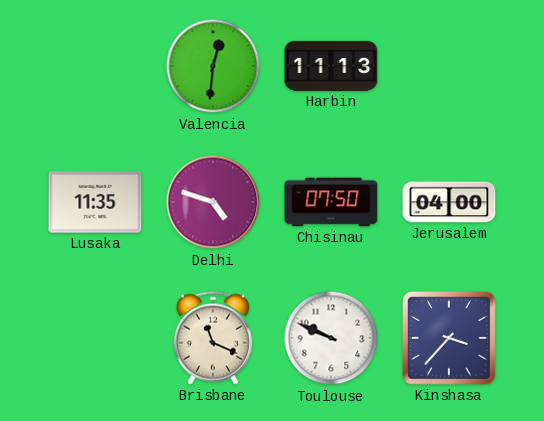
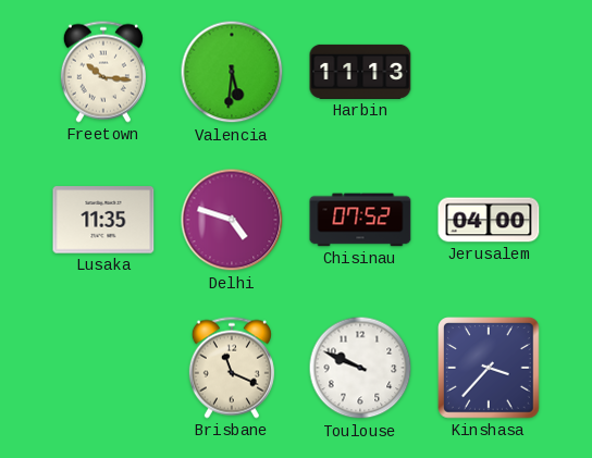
Freetown: none -> 10:16
Valencia: 12:31 -> 5:31
Chisinau: 07:50 -> 07:52
